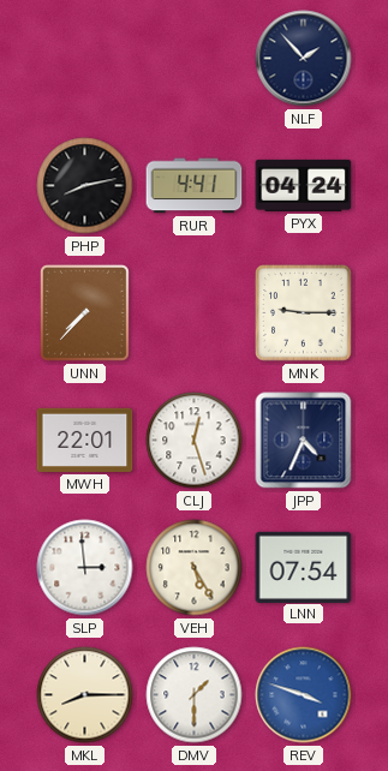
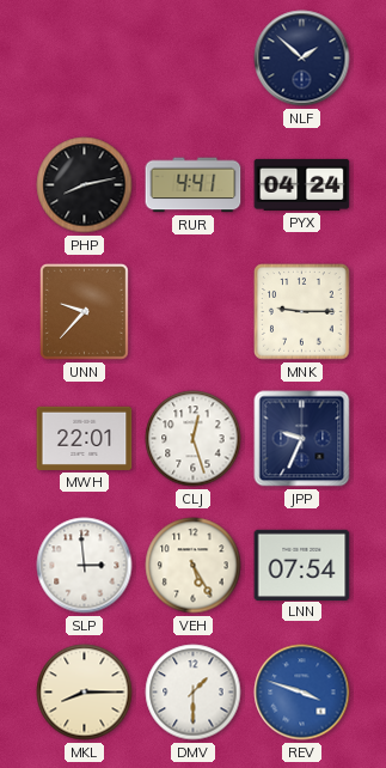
NLF: 1:53 -> 1:52
UNN: 7:37 -> 9:37
JPP: 4:34 -> 9:34
